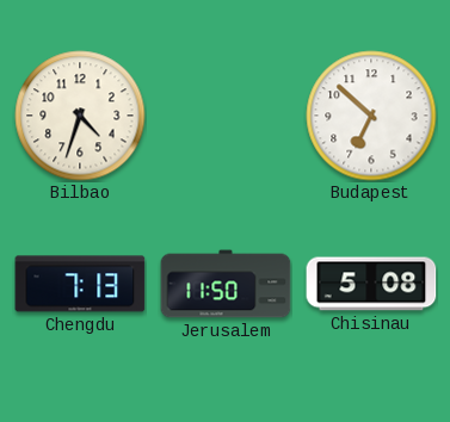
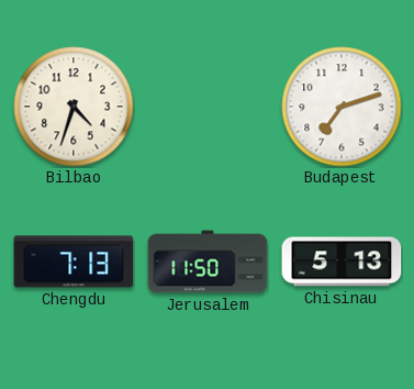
Budapest: 6:52 -> 7:12
Chisinau: 5:08 -> 5:13
